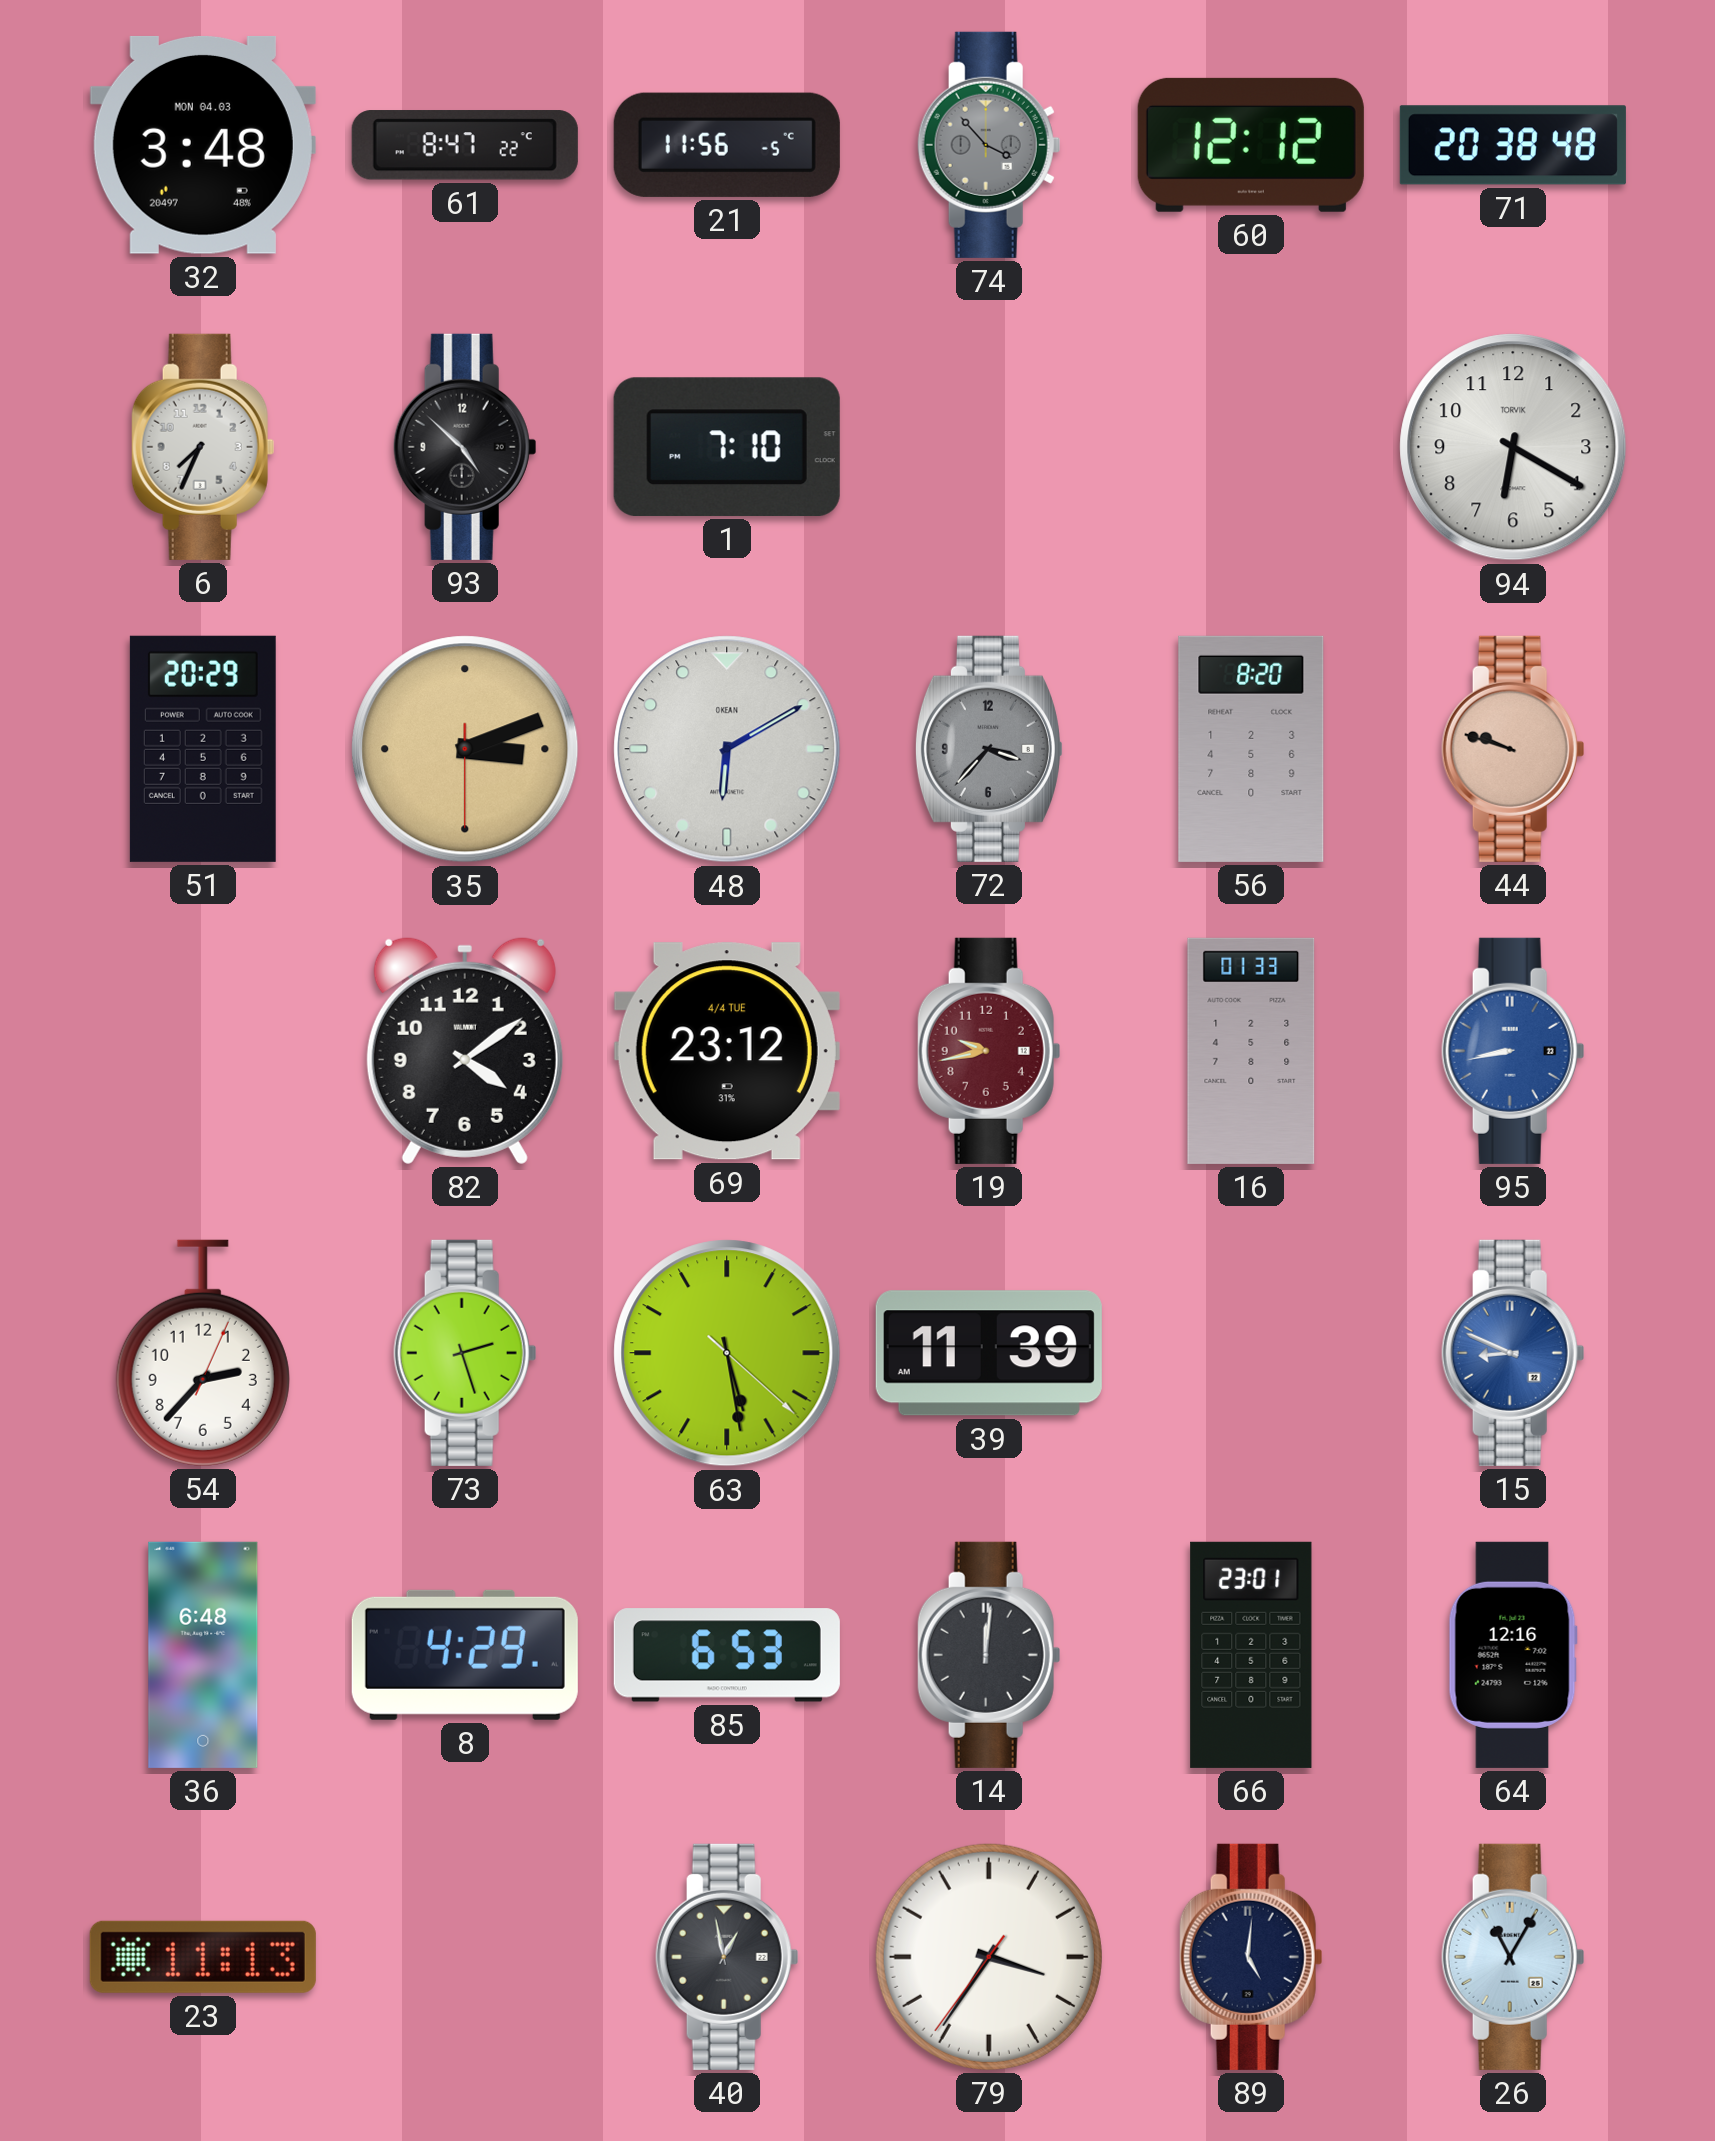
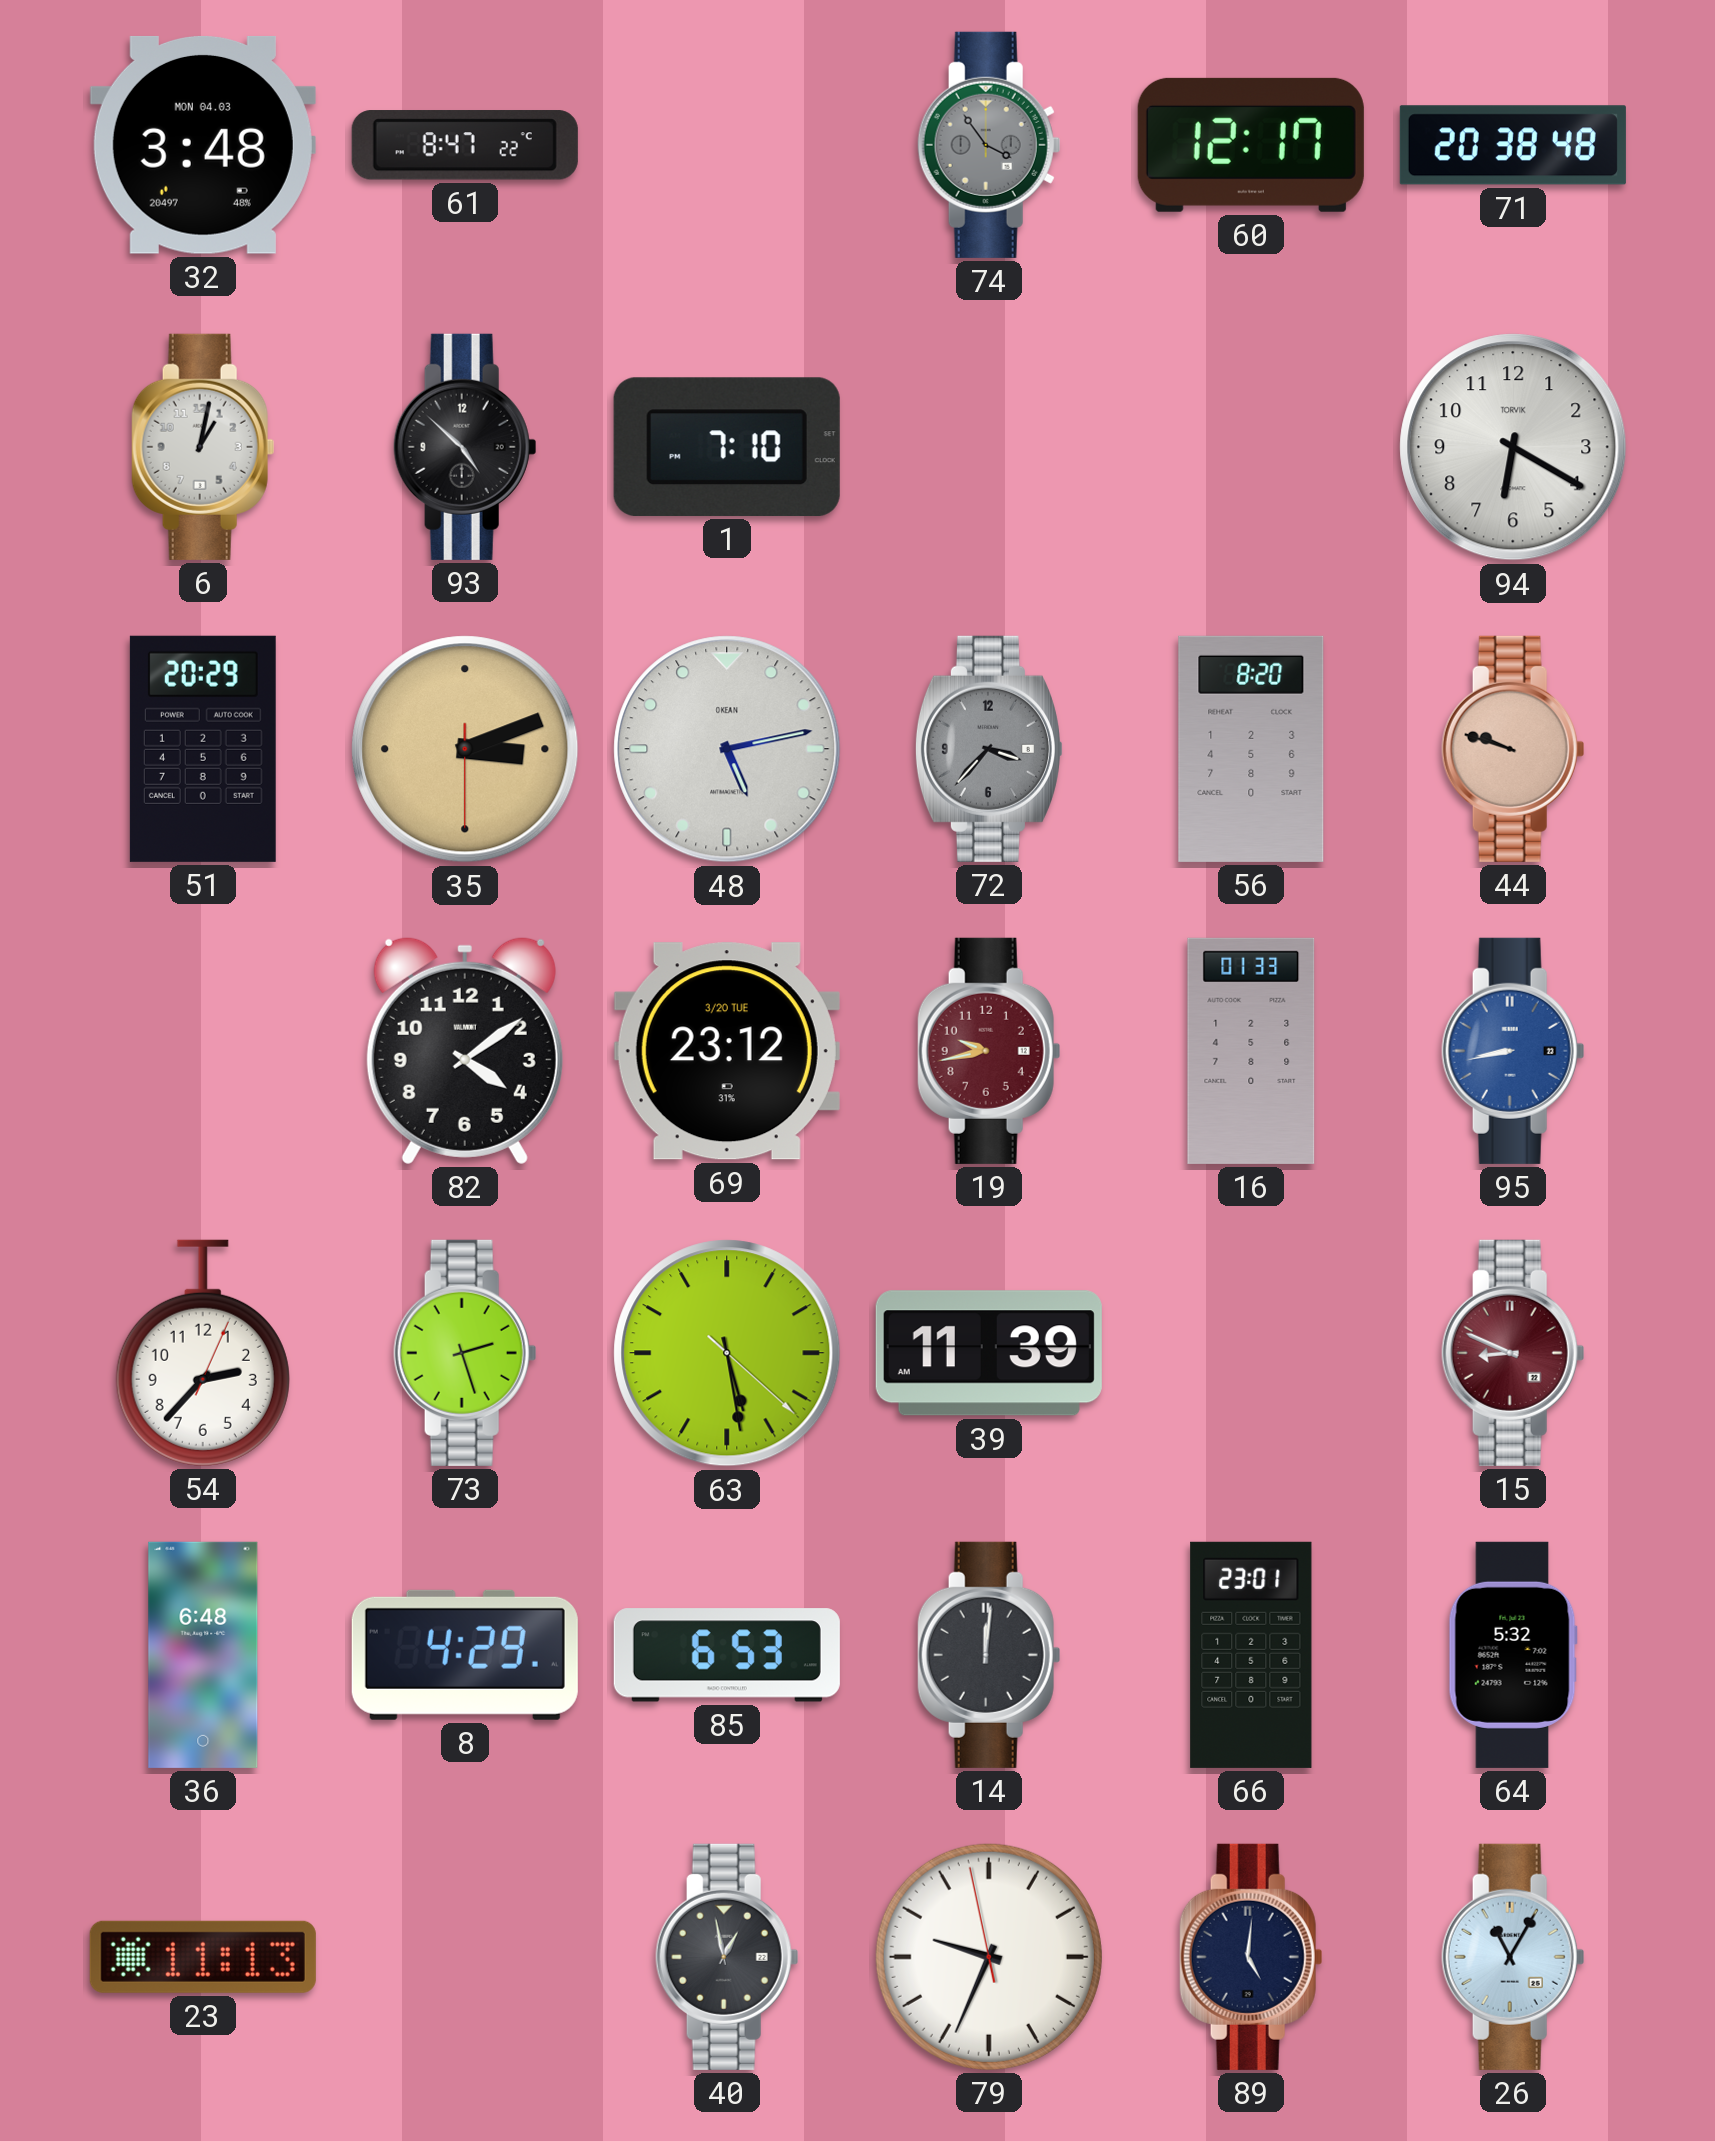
21: 11:56 -> none
74: 3:53 -> 3:54
60: 12:12 -> 12:17
6: 7:34 -> 1:02
48: 6:10 -> 5:13
69 date: 4/4 TUE -> 3/20 TUE
15 dial: blue -> burgundy
64: 12:16 -> 5:32
79: 3:35 -> 9:33
